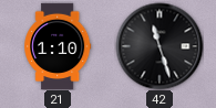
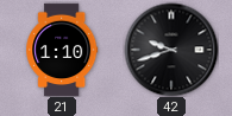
42: 11:27 -> 9:42
